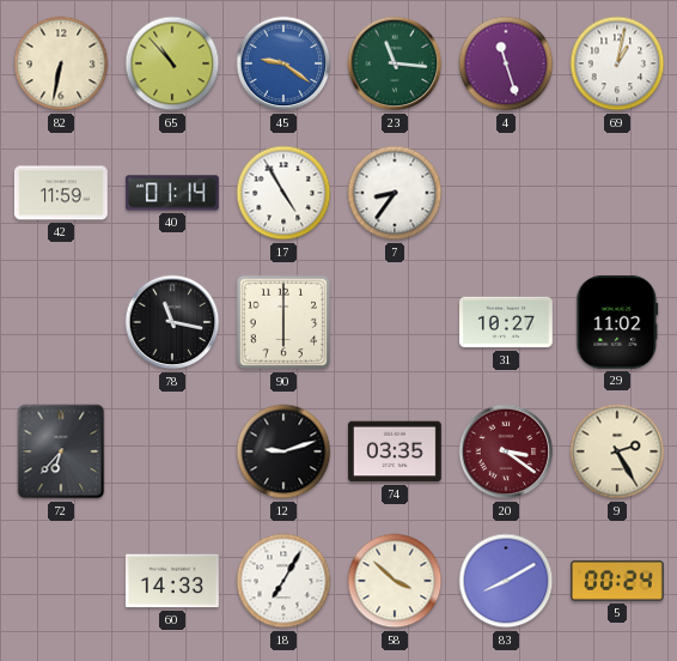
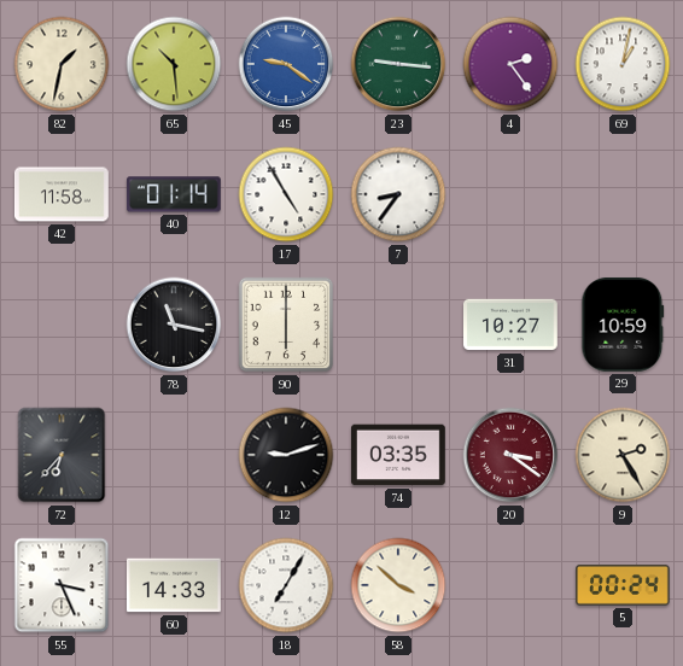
82: 6:32 -> 1:32
65: 10:53 -> 10:29
23: 11:16 -> 9:16
4: 11:27 -> 2:24
42: 11:59 -> 11:58
29: 11:02 -> 10:59
55: none -> 3:26
83: 8:10 -> none
